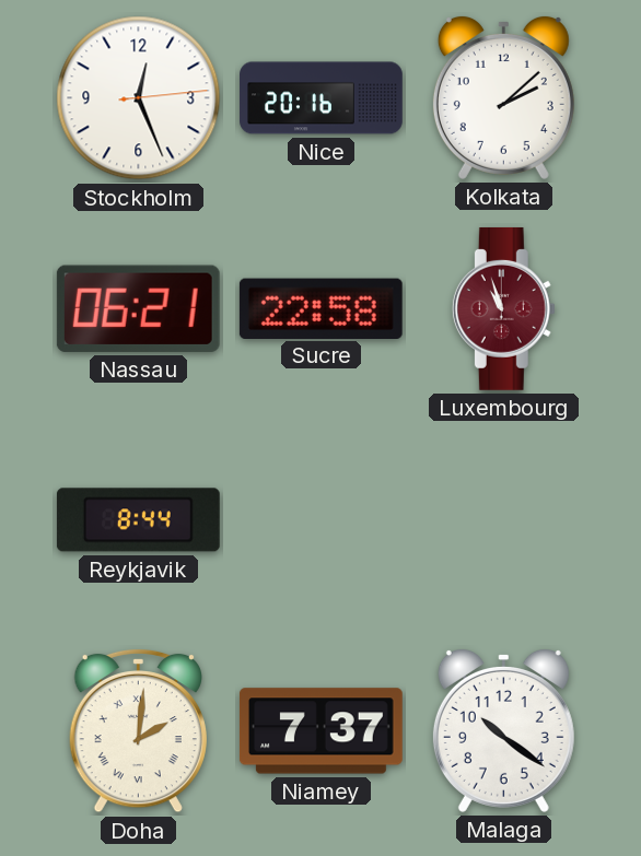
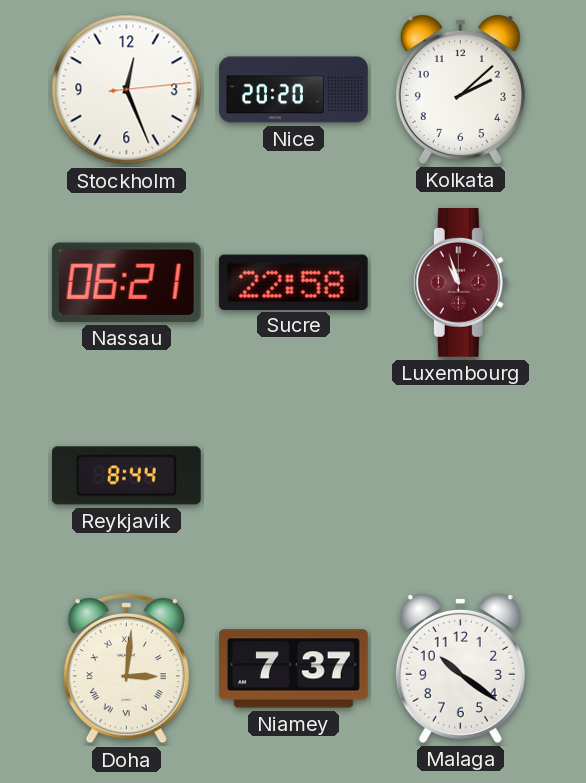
Nice: 20:16 -> 20:20
Doha: 2:01 -> 3:01
